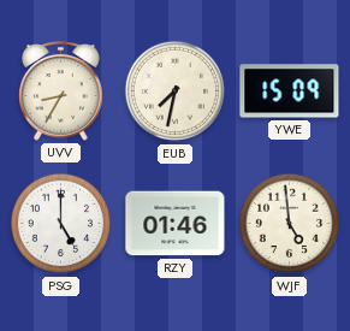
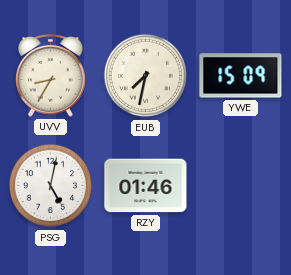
PSG: 5:00 -> 5:02
WJF: 4:59 -> none
